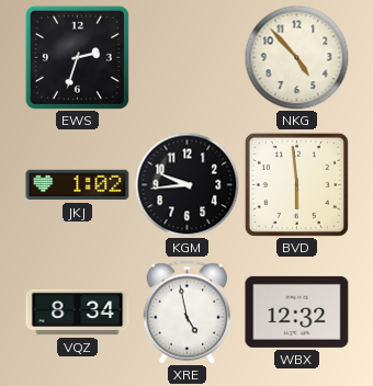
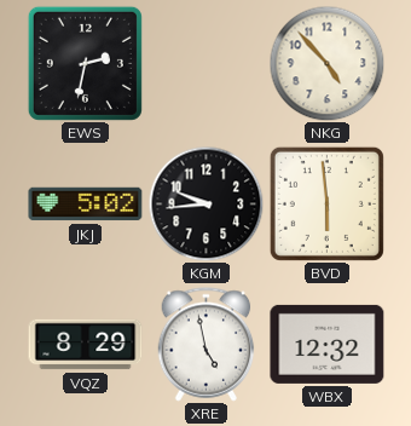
EWS: 2:33 -> 2:32
JKJ: 1:02 -> 5:02
VQZ: 8:34 -> 8:29
